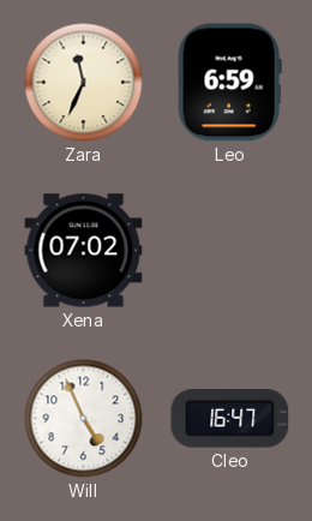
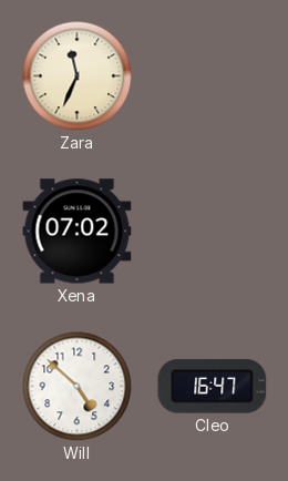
Leo: 6:59 -> none
Will: 4:56 -> 4:52
